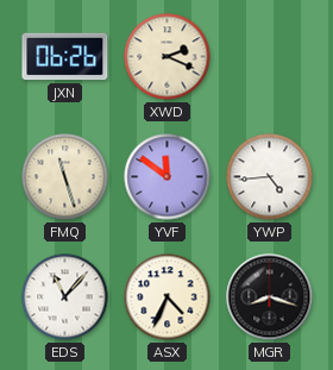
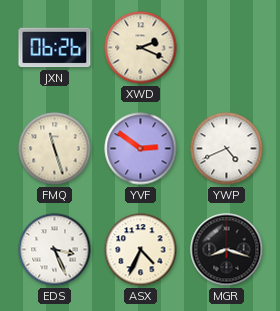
YVF: 11:51 -> 2:51
YWP: 4:44 -> 4:41
EDS: 11:07 -> 3:26
